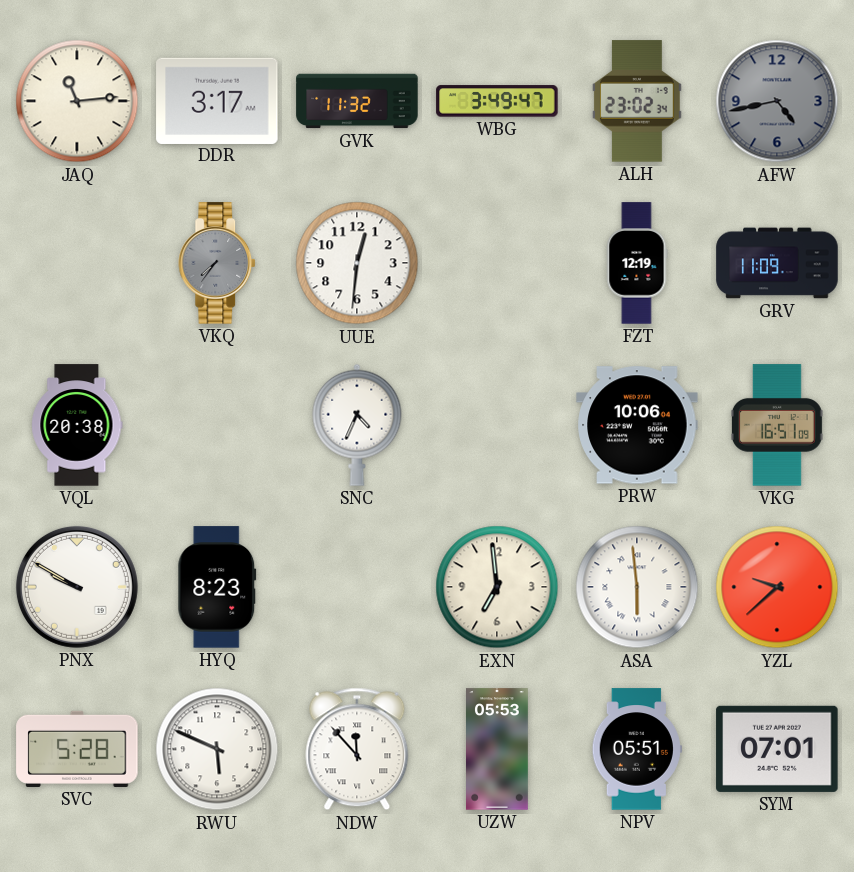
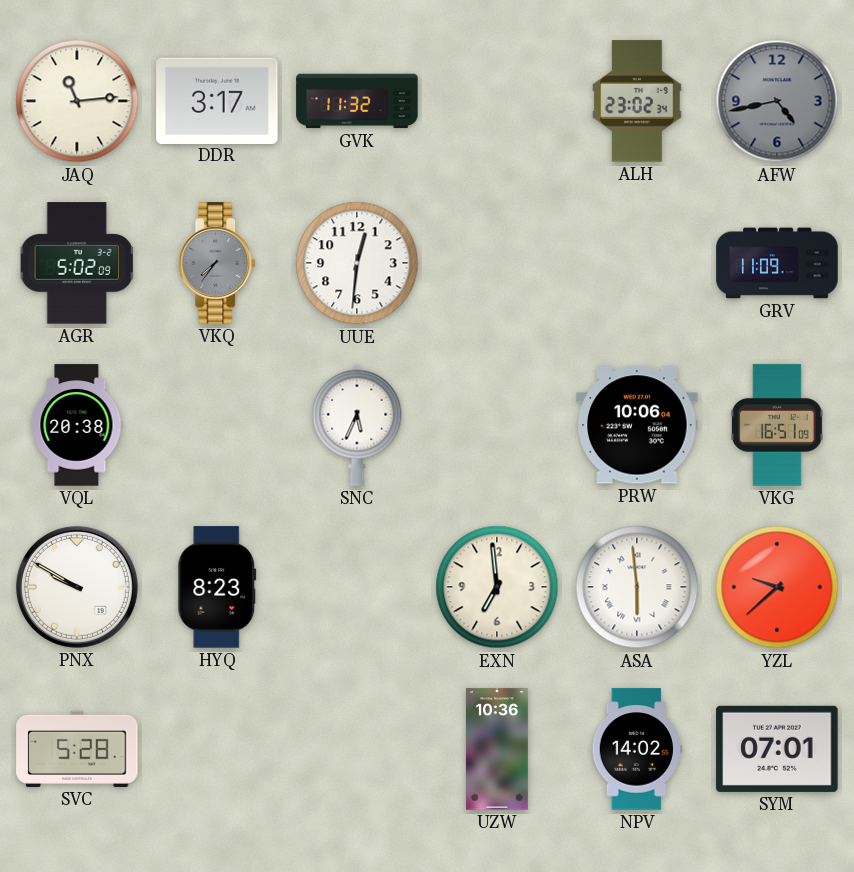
WBG: 3:49 -> none
AGR: none -> 5:02
FZT: 12:19 -> none
SNC: 4:34 -> 5:34
RWU: 5:49 -> none
NDW: 11:53 -> none
UZW: 05:53 -> 10:36
NPV: 05:51 -> 14:02
